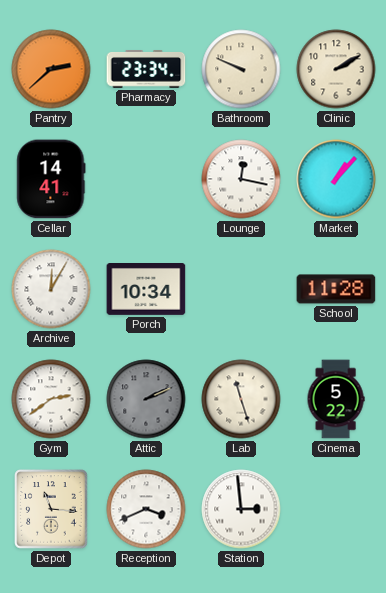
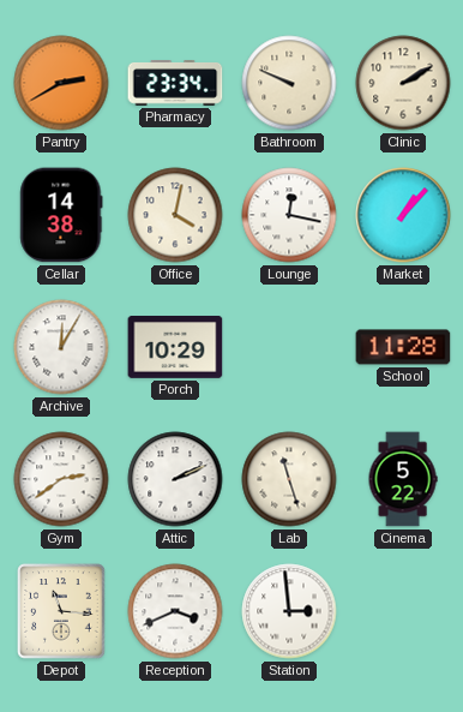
Pantry: 2:38 -> 2:40
Cellar: 14:41 -> 14:38
Office: none -> 4:02
Porch: 10:34 -> 10:29
Attic dial: grey -> white
